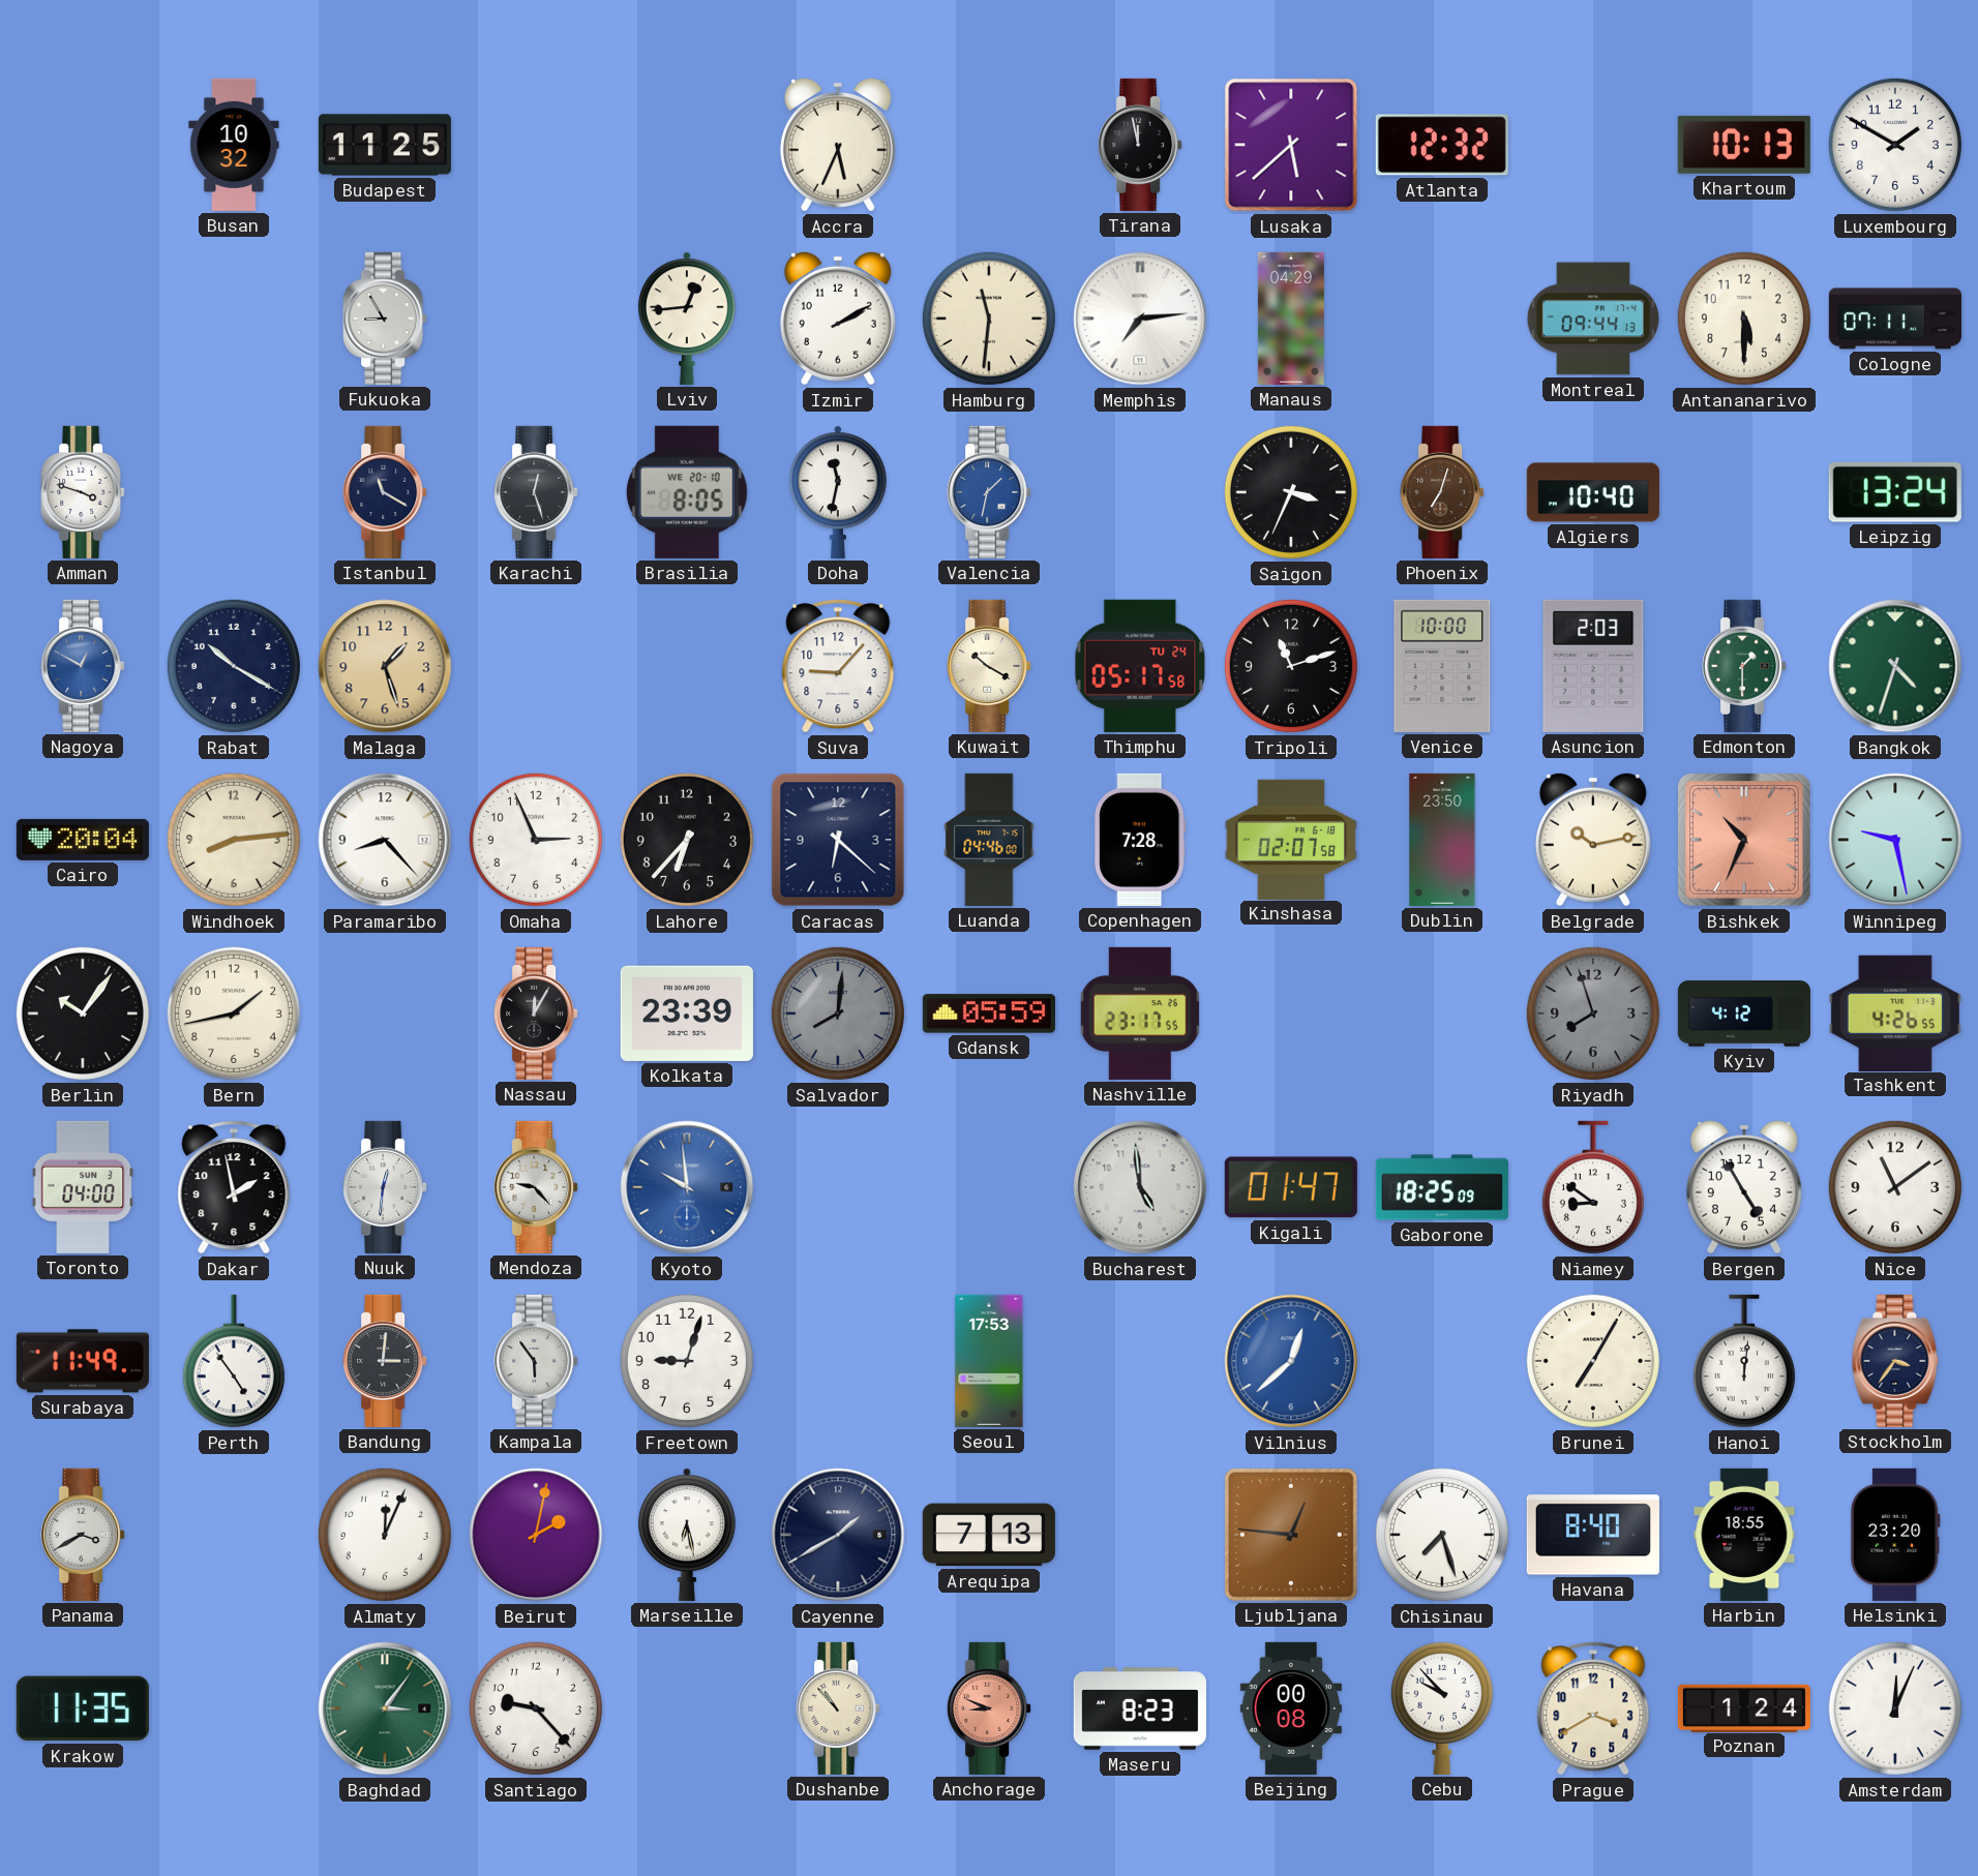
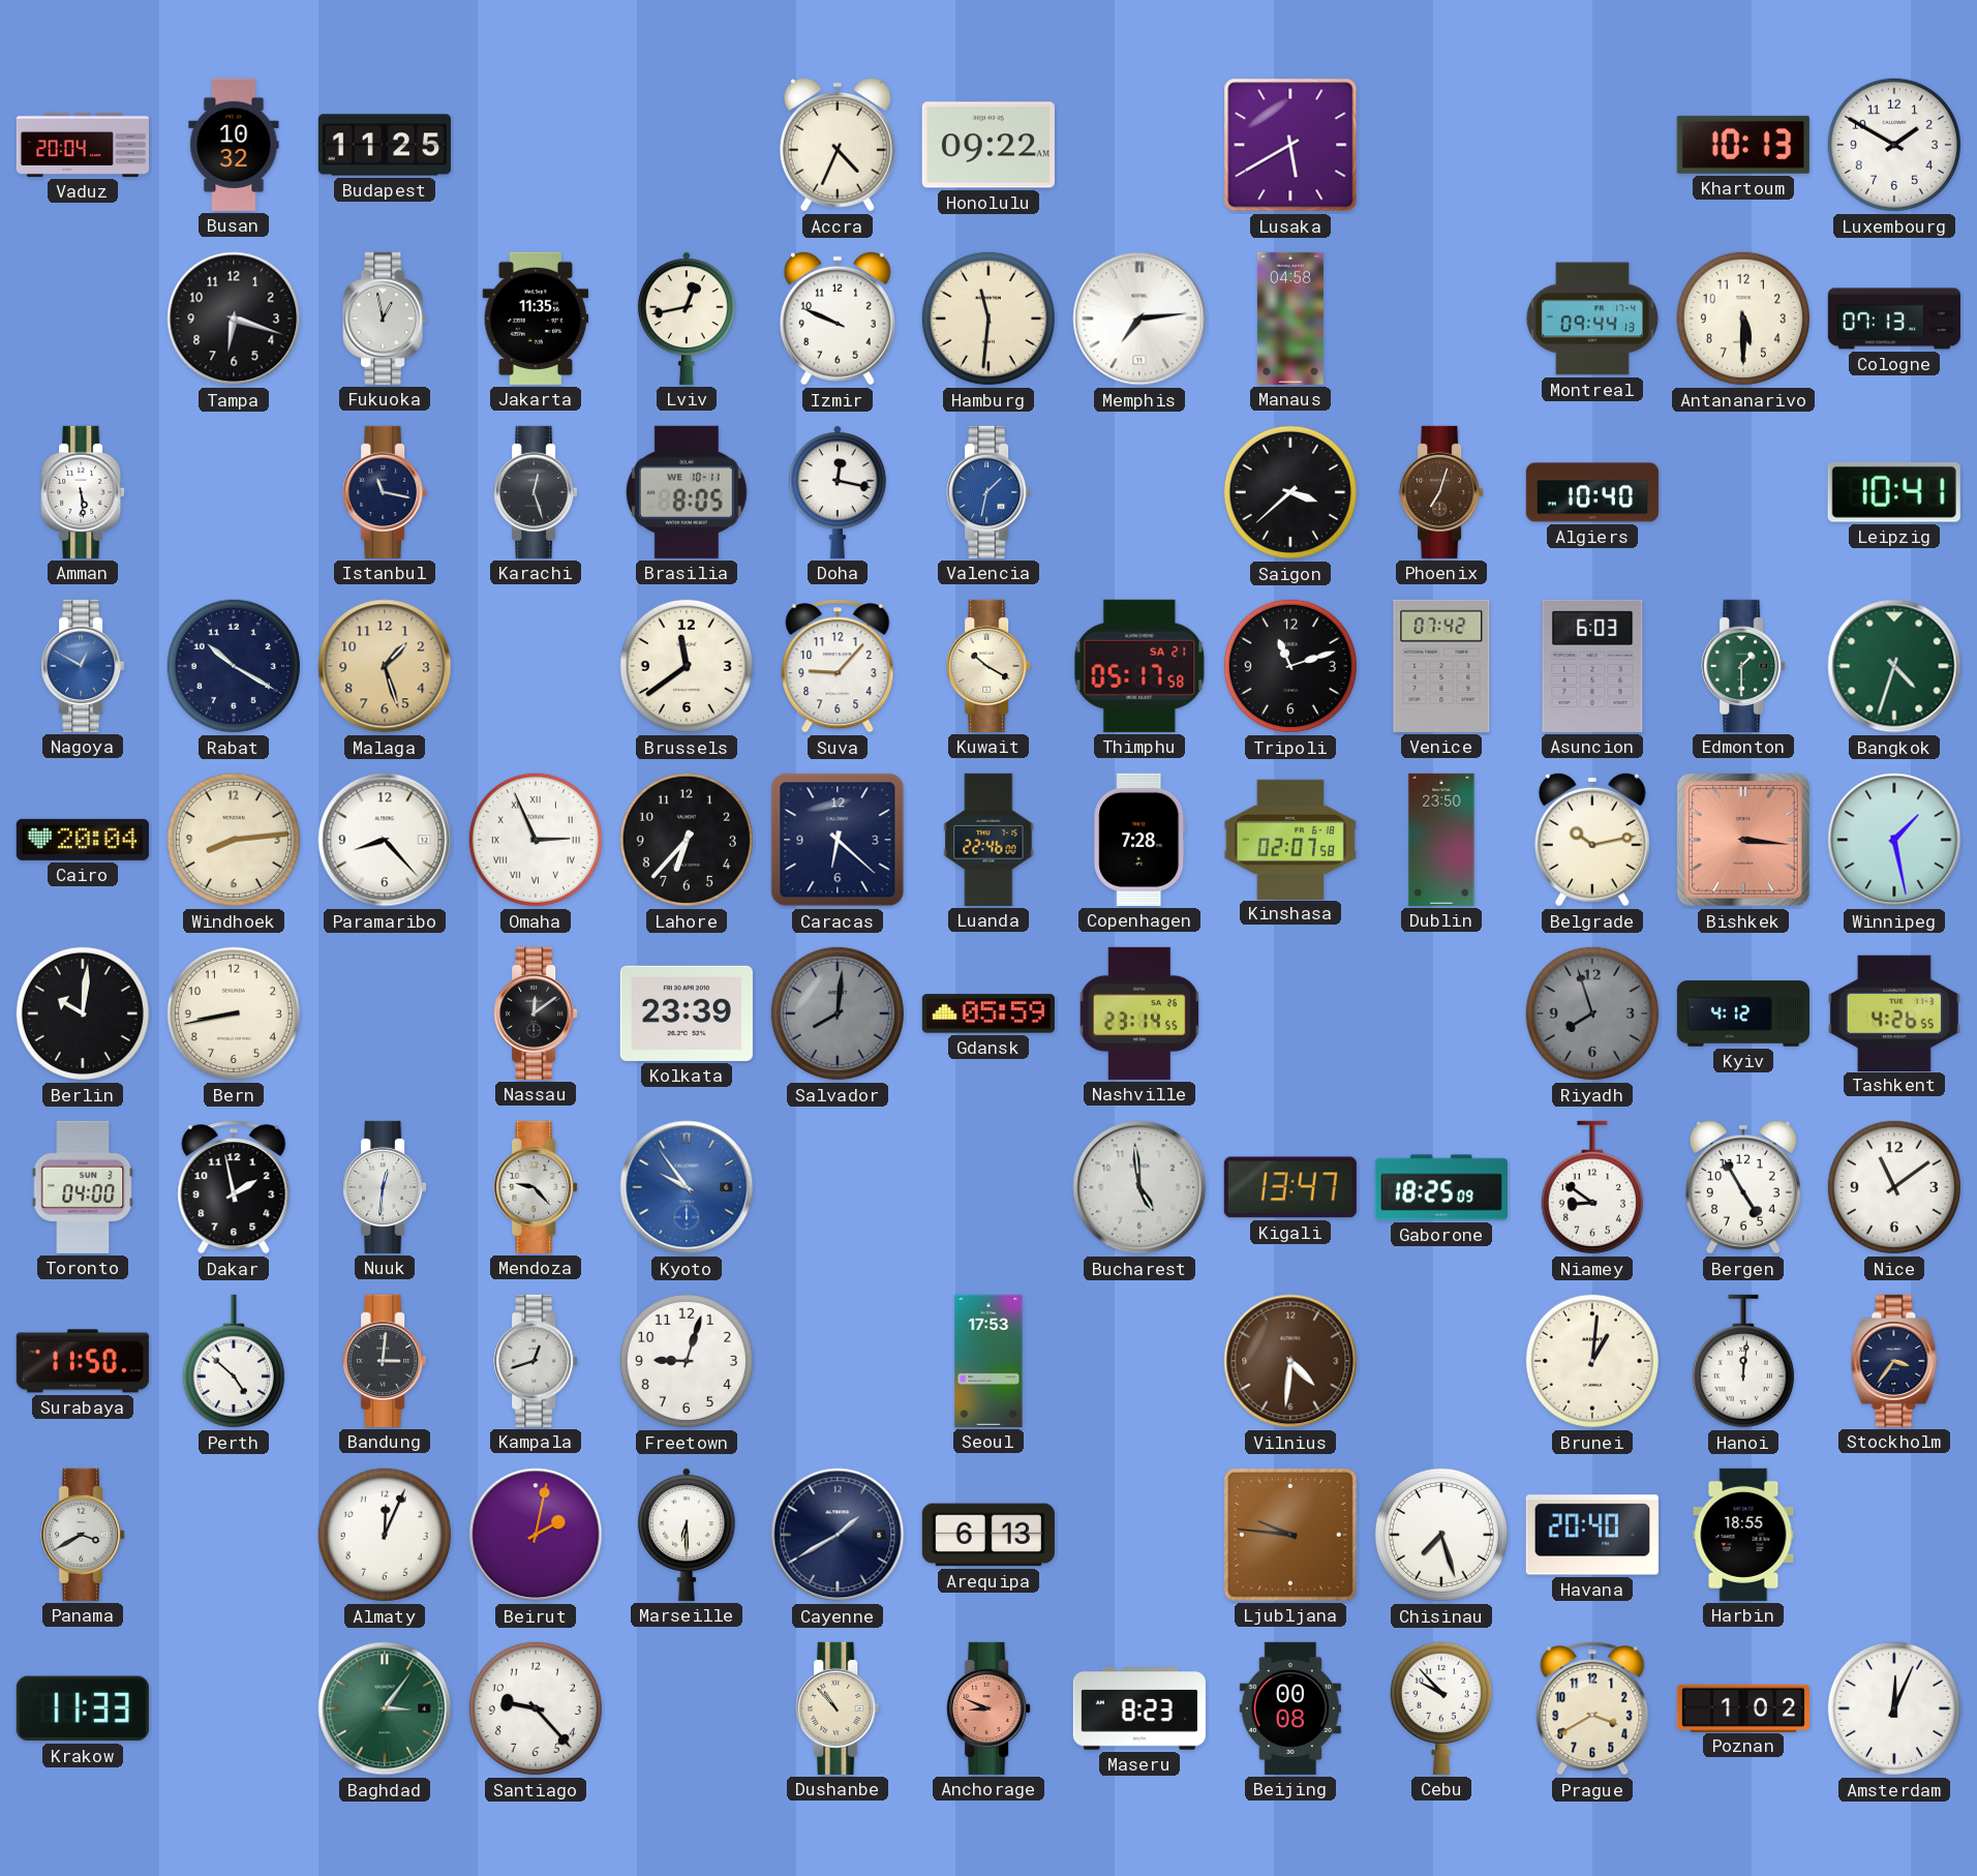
Vaduz: none -> 20:04
Accra: 5:34 -> 4:34
Honolulu: none -> 09:22
Tirana: 11:58 -> none
Lusaka: 5:38 -> 5:40
Atlanta: 12:32 -> none
Tampa: none -> 6:18
Fukuoka: 8:55 -> 12:58
Jakarta: none -> 11:35
Lviv: 12:44 -> 12:43
Izmir: 2:10 -> 9:49
Manaus: 04:29 -> 04:58
Cologne: 07:11 -> 07:13
Amman: 3:48 -> 5:29
Istanbul: 11:20 -> 11:17
Brasilia date: WE 20-10 -> WE 10-11
Doha: 11:32 -> 12:17
Saigon: 3:34 -> 3:38
Leipzig: 13:24 -> 10:41
Brussels: none -> 11:39
Thimphu date: TU 24 -> SA 21
Venice: 10:00 -> 07:42
Asuncion: 2:03 -> 6:03
Omaha numerals: Arabic -> Roman
Luanda: 04:46 -> 22:46
Bishkek: 10:34 -> 3:16
Winnipeg: 9:28 -> 1:28
Berlin: 10:06 -> 10:01
Bern: 1:43 -> 8:43
Nassau: 12:05 -> 12:09
Nashville: 23:17 -> 23:14
Kyoto: 9:59 -> 9:54
Kigali: 01:47 -> 13:47
Surabaya: 11:49 -> 11:50
Perth: 4:54 -> 4:52
Kampala: 5:54 -> 12:42
Vilnius: 12:38 -> 4:31
Vilnius dial: blue -> brown
Brunei: 7:05 -> 1:01
Marseille: 6:28 -> 6:30
Arequipa: 7:13 -> 6:13
Ljubljana: 12:46 -> 9:46
Havana: 8:40 -> 20:40
Helsinki: 23:20 -> none
Krakow: 11:35 -> 11:33
Poznan: 1:24 -> 1:02
